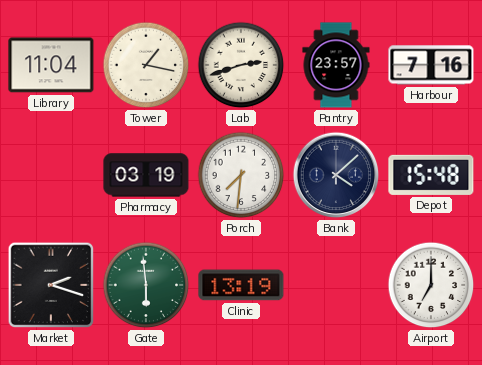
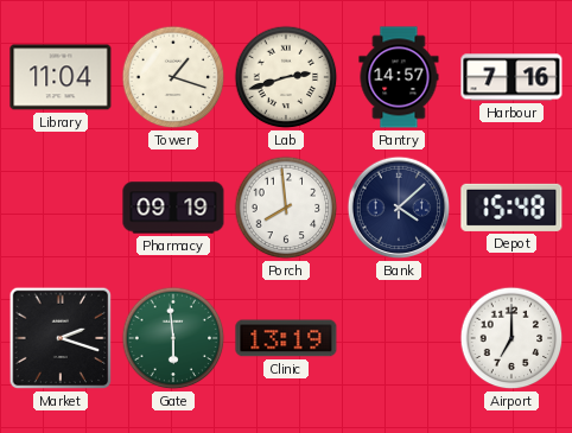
Tower: 1:17 -> 1:18
Pantry: 23:57 -> 14:57
Pharmacy: 03:19 -> 09:19
Porch: 7:31 -> 7:59
